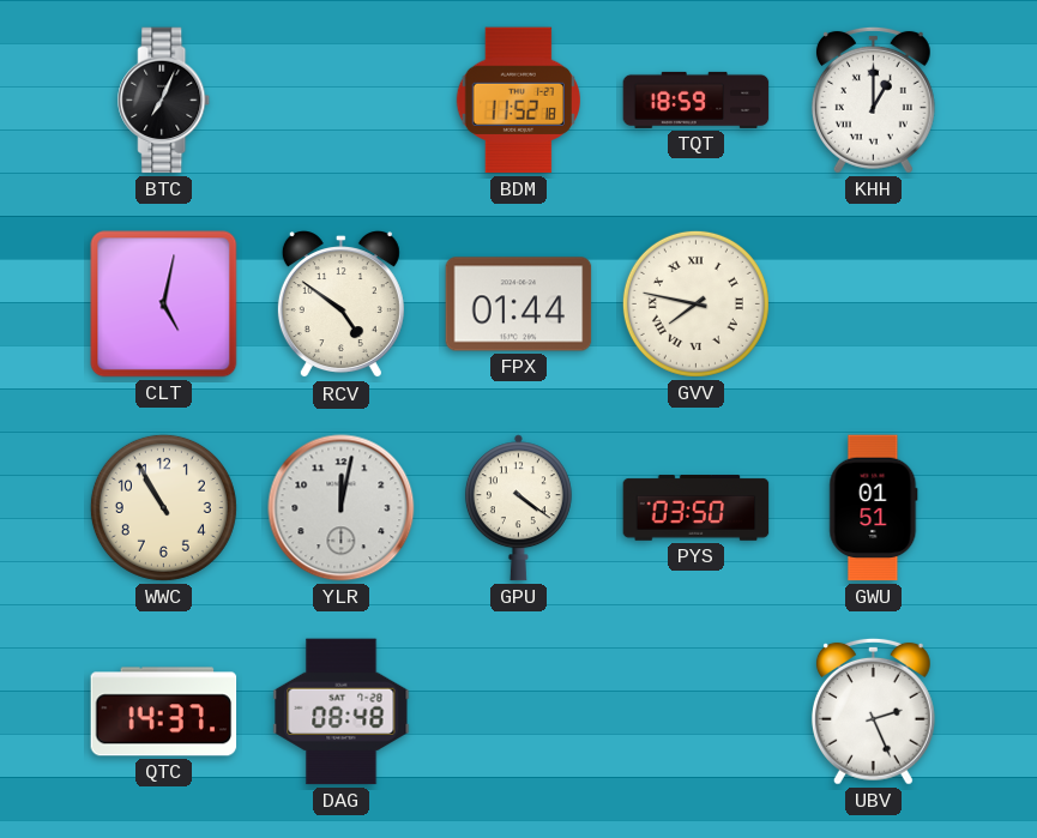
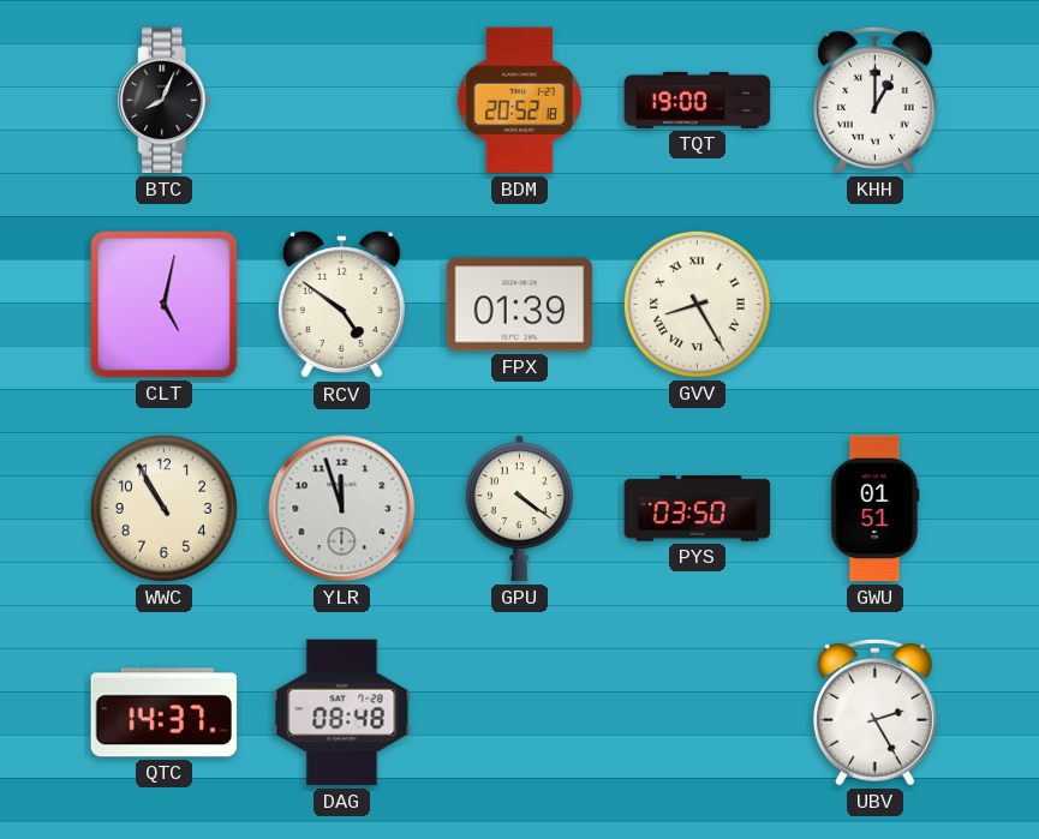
BTC: 7:04 -> 8:04
BDM: 11:52 -> 20:52
TQT: 18:59 -> 19:00
FPX: 01:44 -> 01:39
GVV: 7:47 -> 8:25
YLR: 12:02 -> 11:57
UBV: 2:26 -> 2:25
